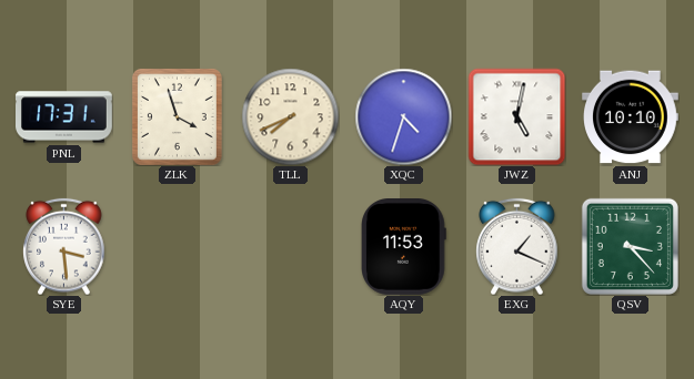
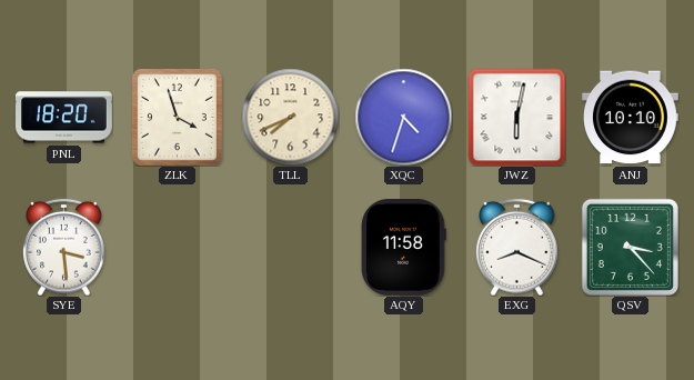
PNL: 17:31 -> 18:20
JWZ: 5:02 -> 6:02
AQY: 11:53 -> 11:58
EXG: 1:19 -> 8:19
